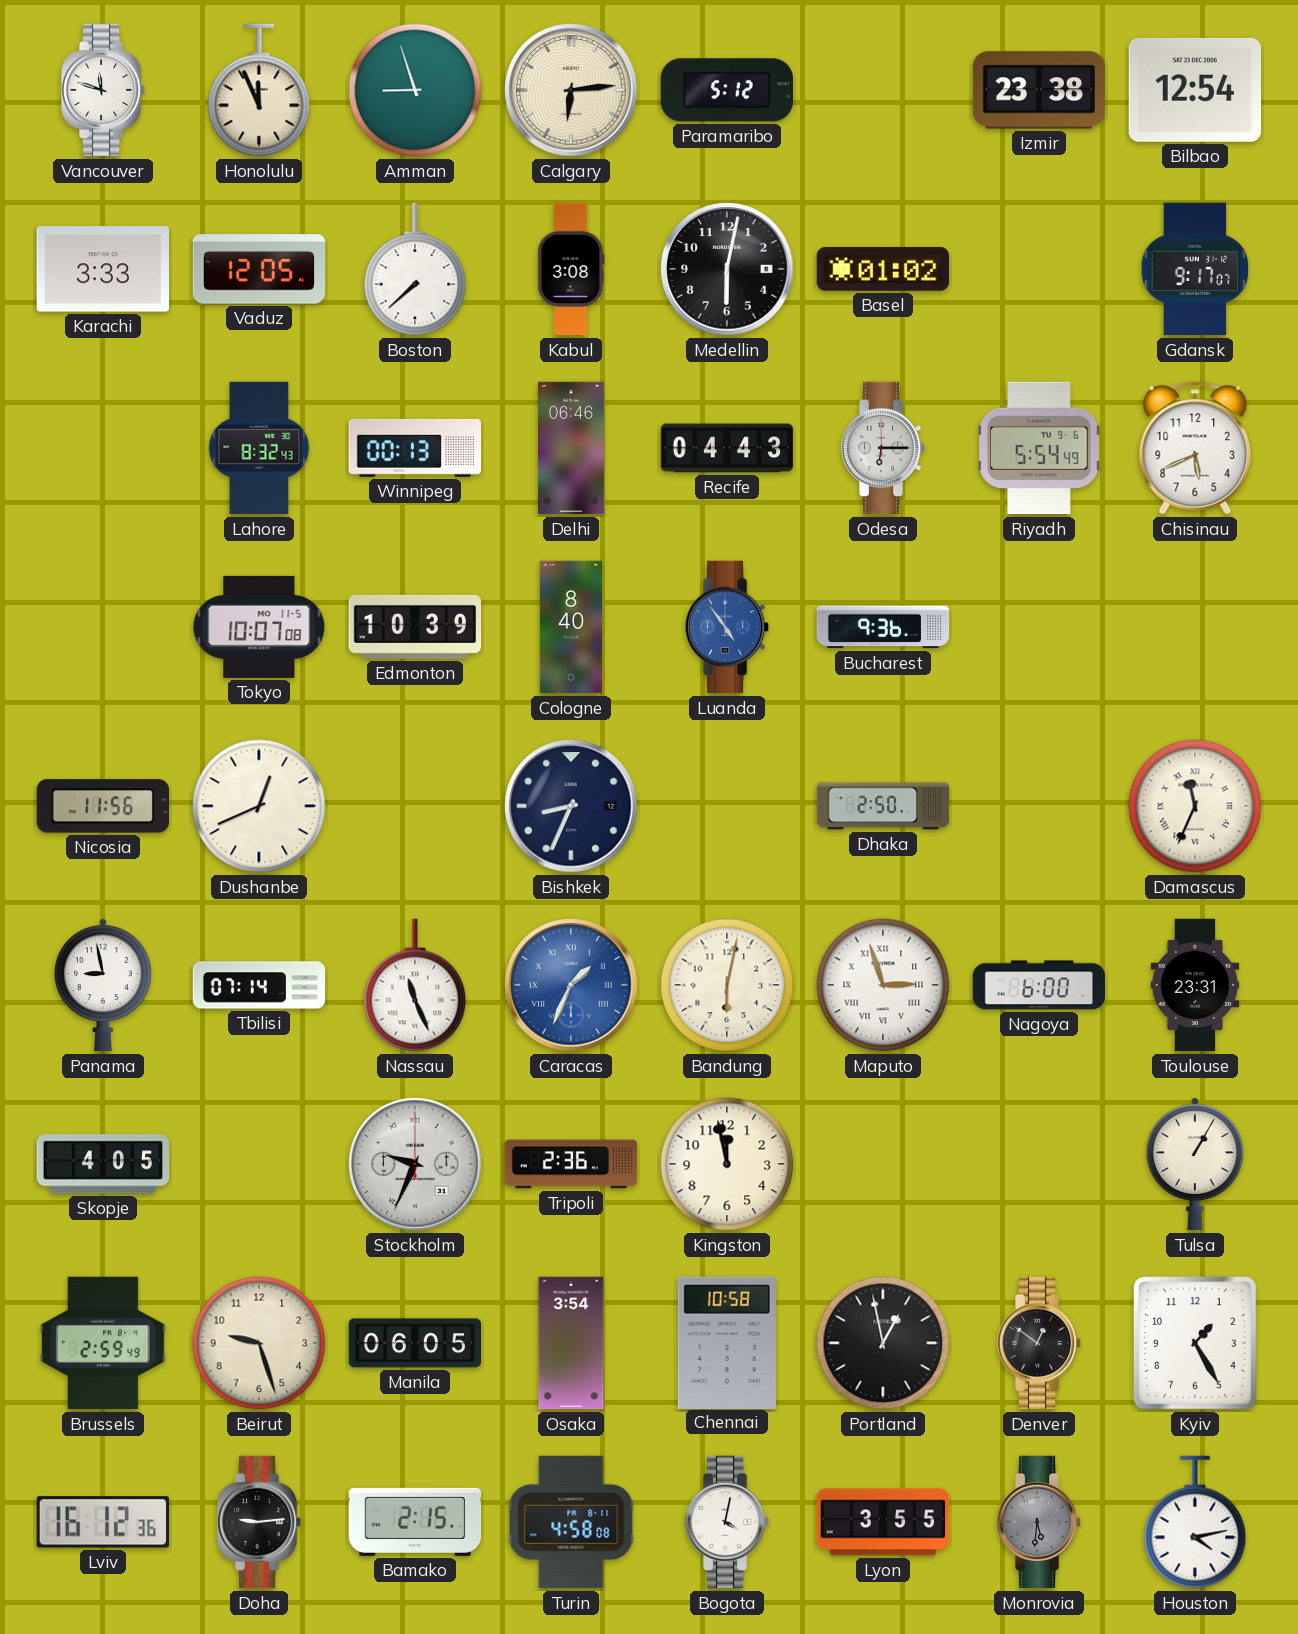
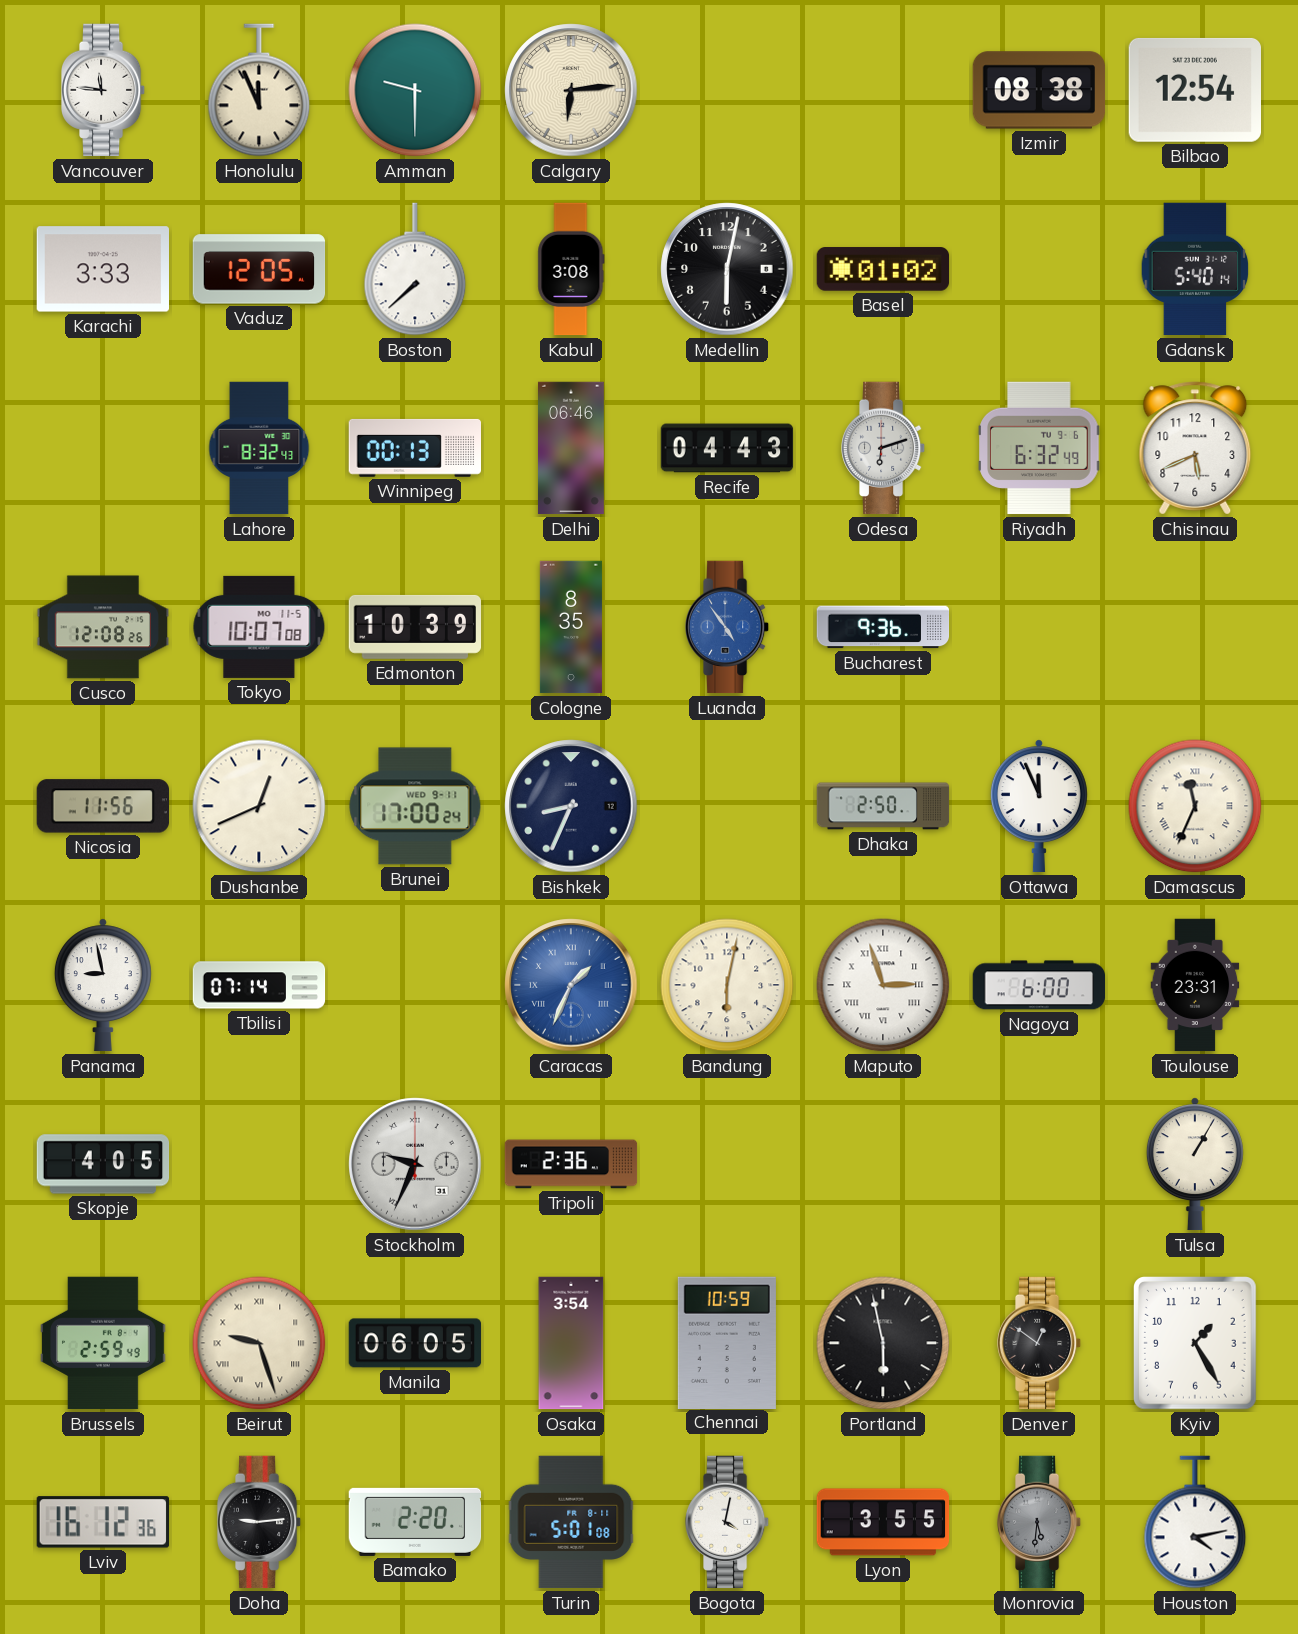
Vancouver: 11:48 -> 11:46
Amman: 8:57 -> 9:30
Paramaribo: 5:12 -> none
Izmir: 23:38 -> 08:38
Gdansk: 9:17 -> 5:40
Odesa: 6:15 -> 6:12
Riyadh: 5:54 -> 6:32
Cusco: none -> 12:08
Cologne: 8:40 -> 8:35
Brunei: none -> 17:00
Ottawa: none -> 11:56
Nassau: 11:26 -> none
Kingston: 11:58 -> none
Beirut numerals: Arabic -> Roman
Chennai: 10:58 -> 10:59
Portland: 12:58 -> 5:58
Bamako: 2:15 -> 2:20
Turin: 4:58 -> 5:01
